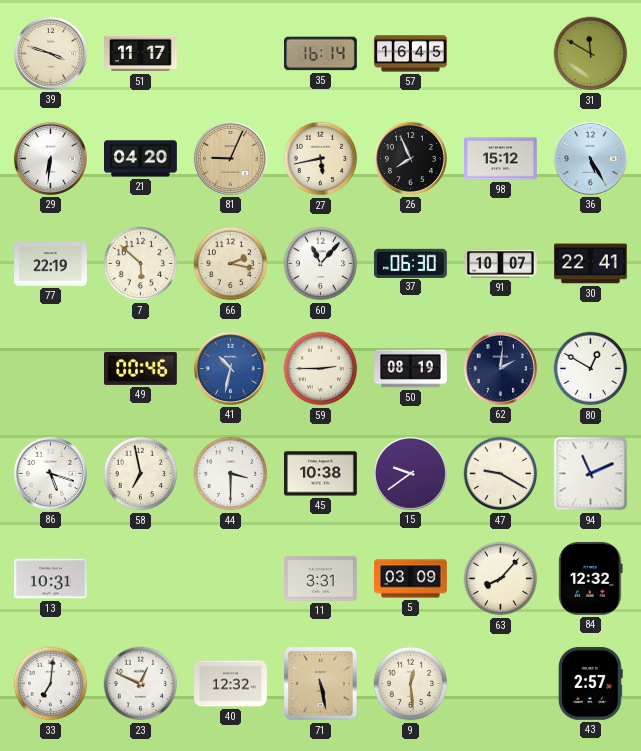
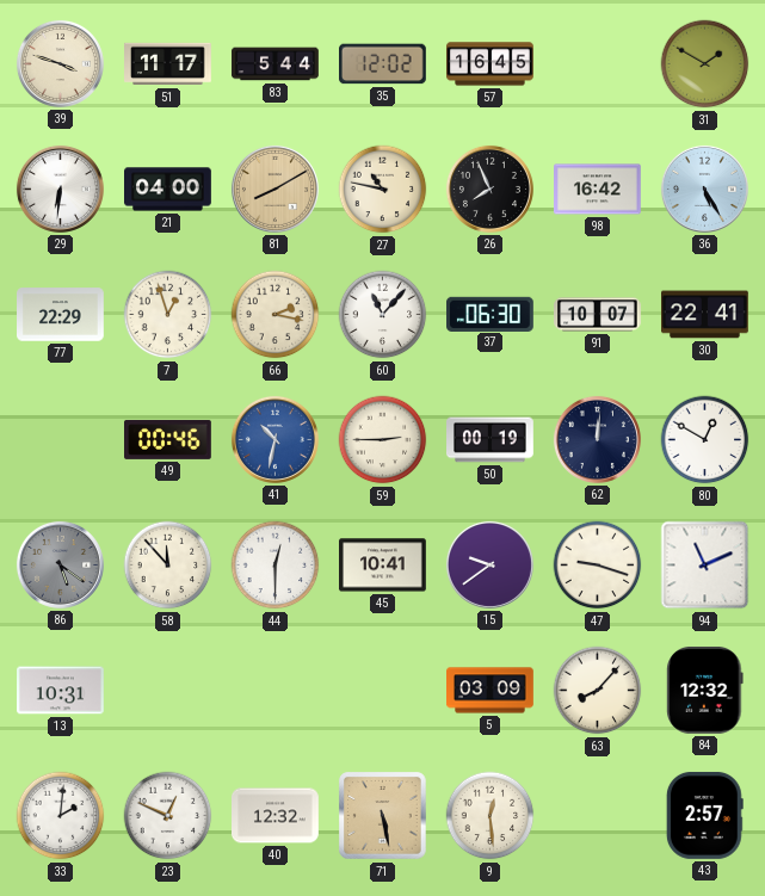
83: none -> 5:44
35: 16:14 -> 12:02
31: 11:50 -> 1:50
21: 04:20 -> 04:00
81: 9:04 -> 8:10
27: 5:43 -> 10:47
98: 15:12 -> 16:42
77: 22:19 -> 22:29
7: 5:52 -> 12:57
50: 08:19 -> 00:19
62: 2:01 -> 12:01
86: 5:18 -> 5:21
86 dial: white -> grey
58: 6:58 -> 11:53
44: 3:30 -> 12:30
45: 10:38 -> 10:41
47: 9:20 -> 9:18
11: 3:31 -> none
33: 7:01 -> 2:01
